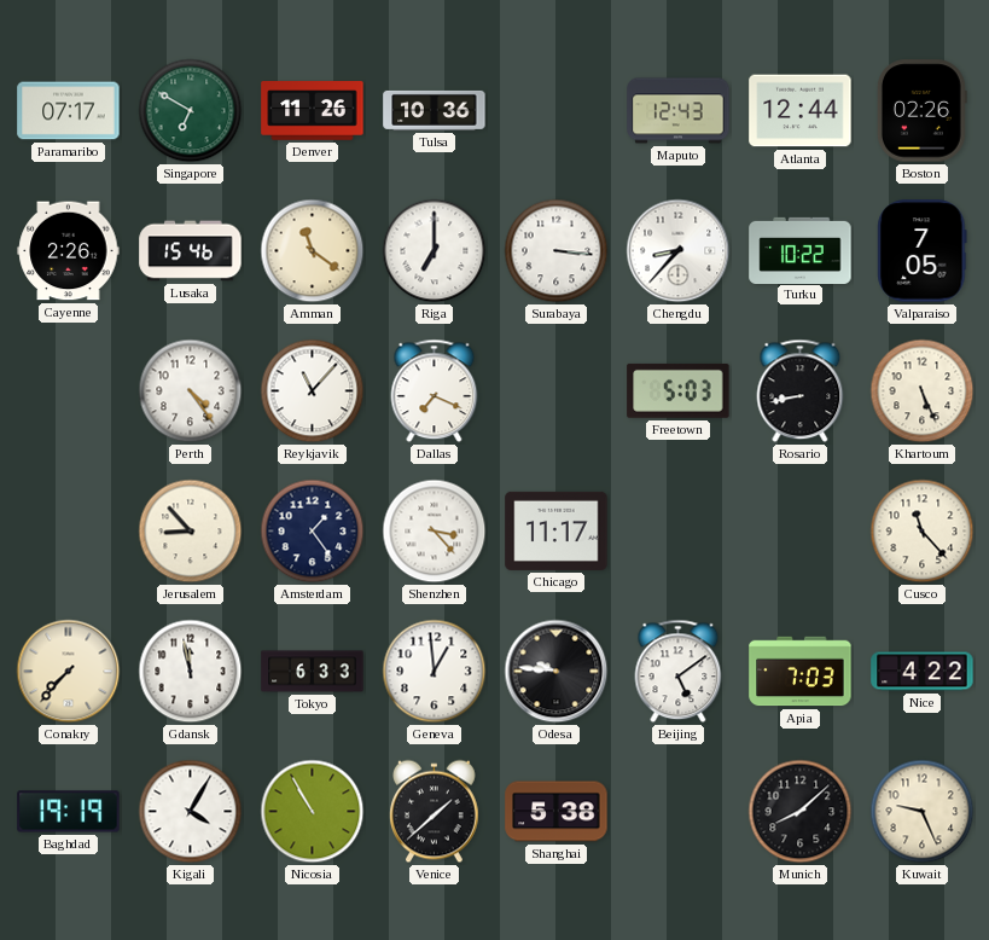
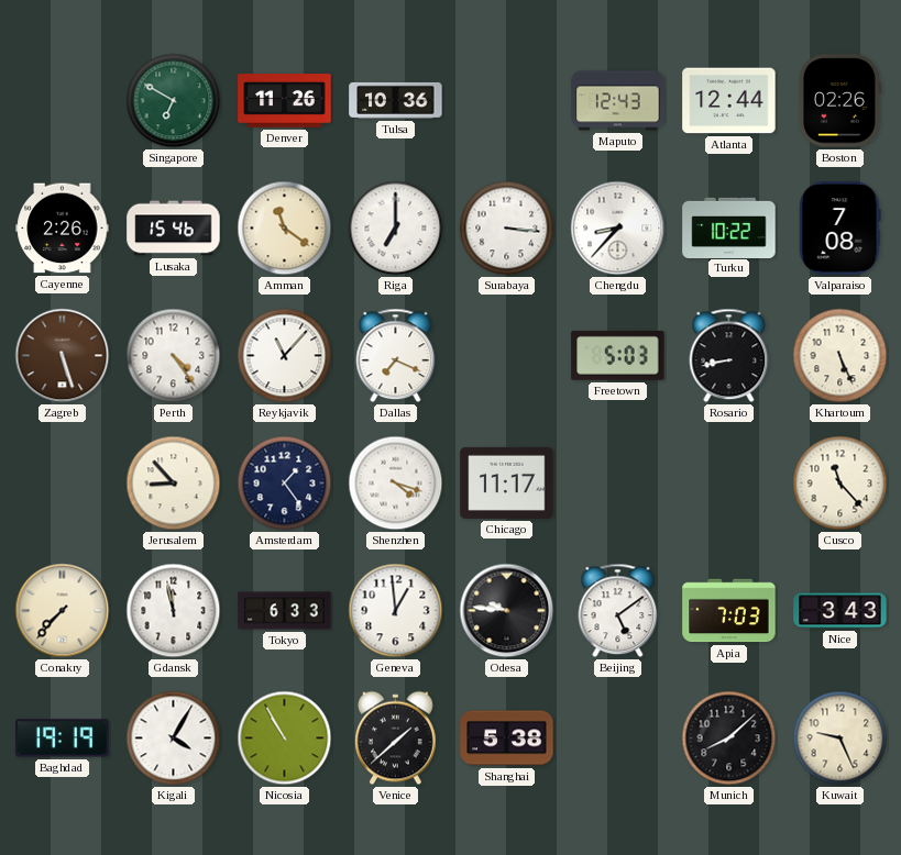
Paramaribo: 07:17 -> none
Valparaiso: 7:05 -> 7:08
Zagreb: none -> 5:27
Shenzhen: 3:23 -> 4:18
Nice: 4:22 -> 3:43
